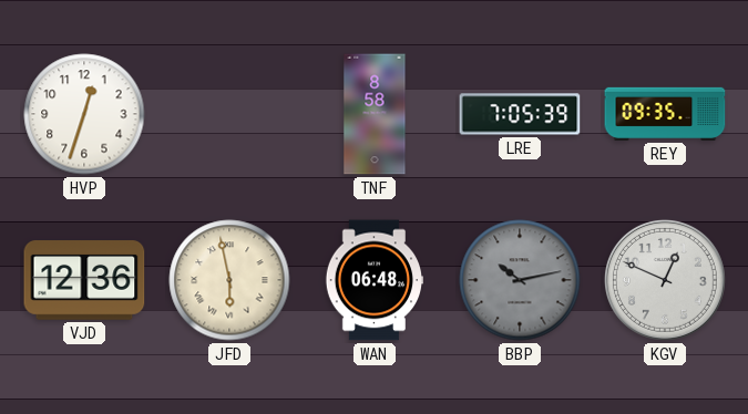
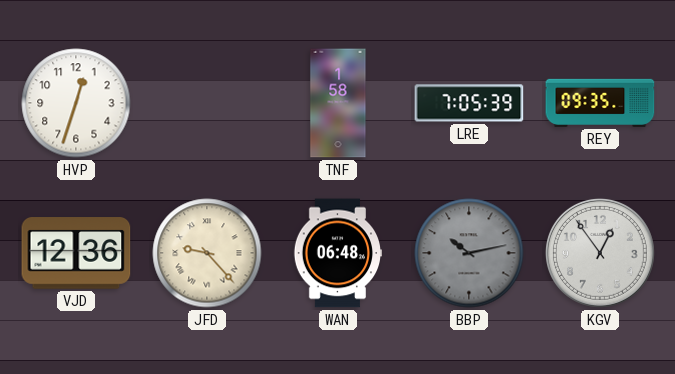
TNF: 8:58 -> 1:58
JFD: 5:58 -> 9:23
KGV: 12:49 -> 12:54
